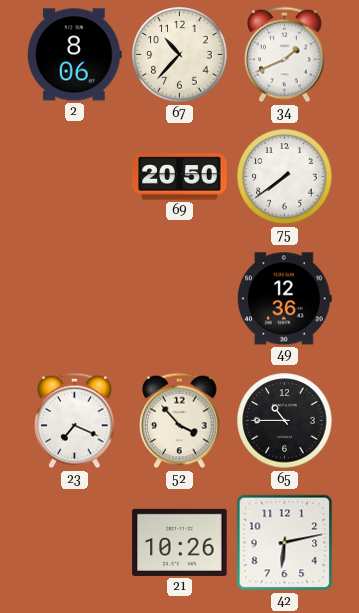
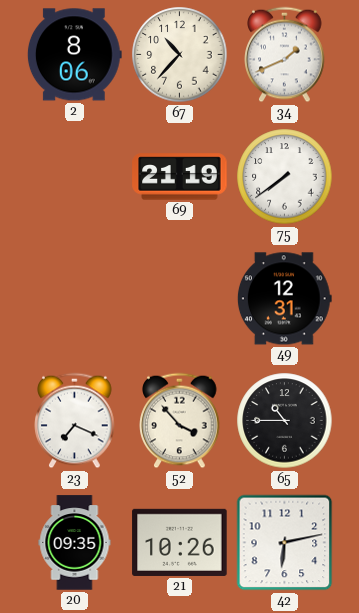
69: 20:50 -> 21:19
49: 12:36 -> 12:31
20: none -> 09:35
